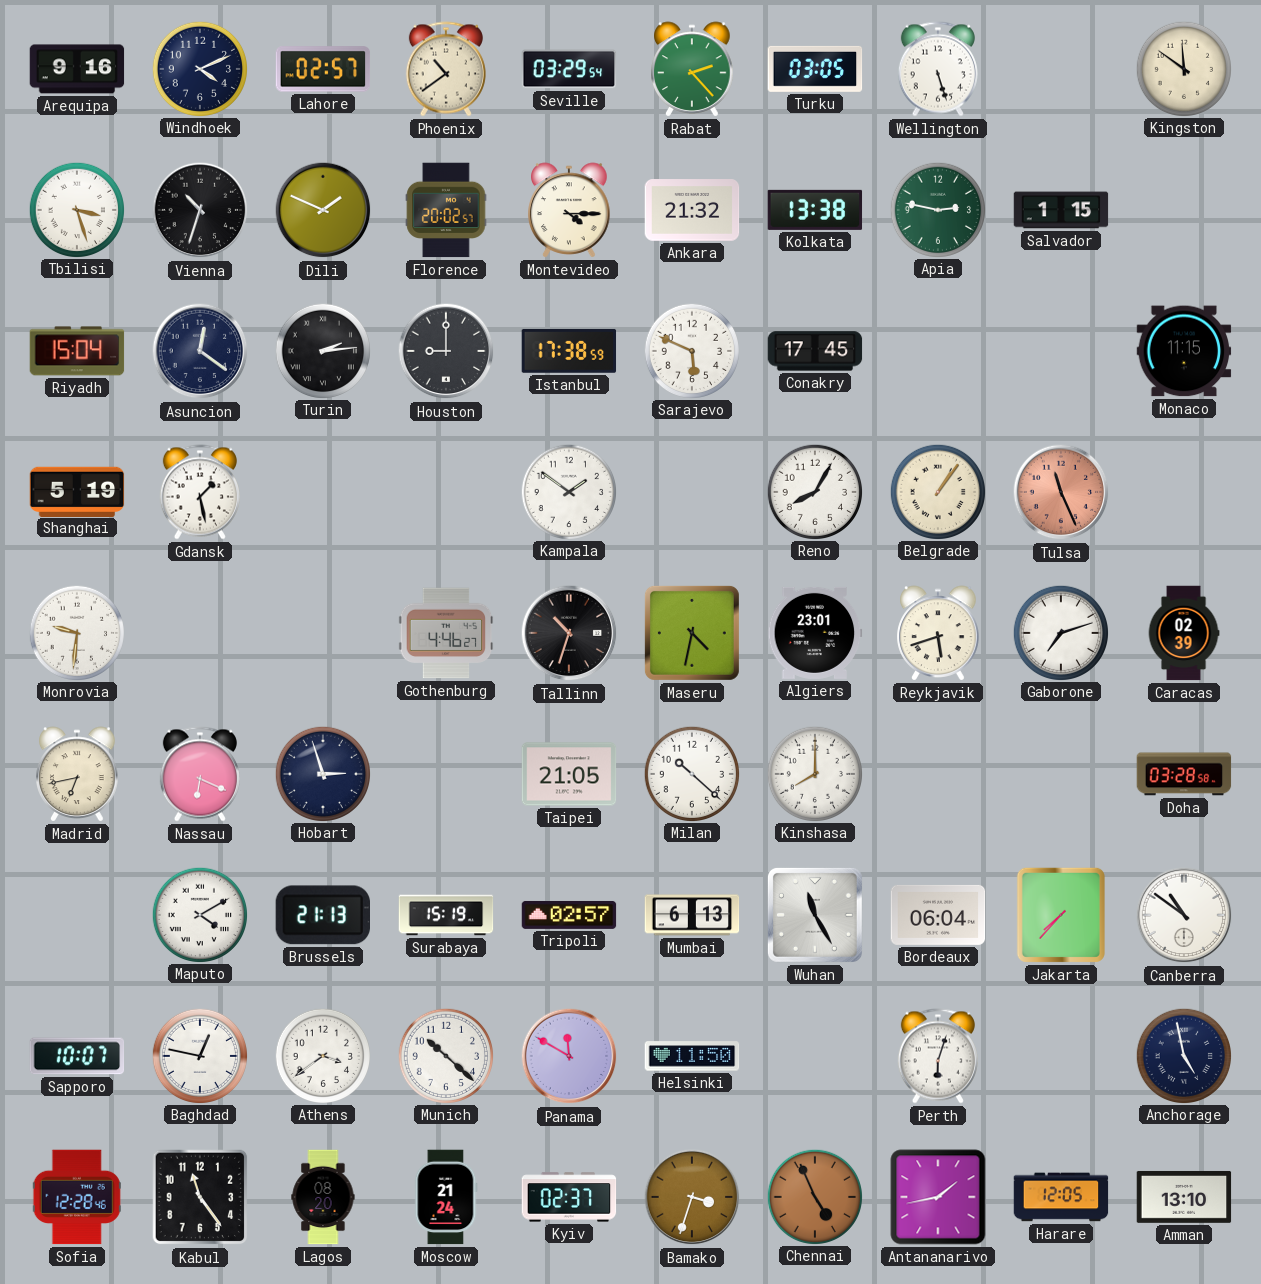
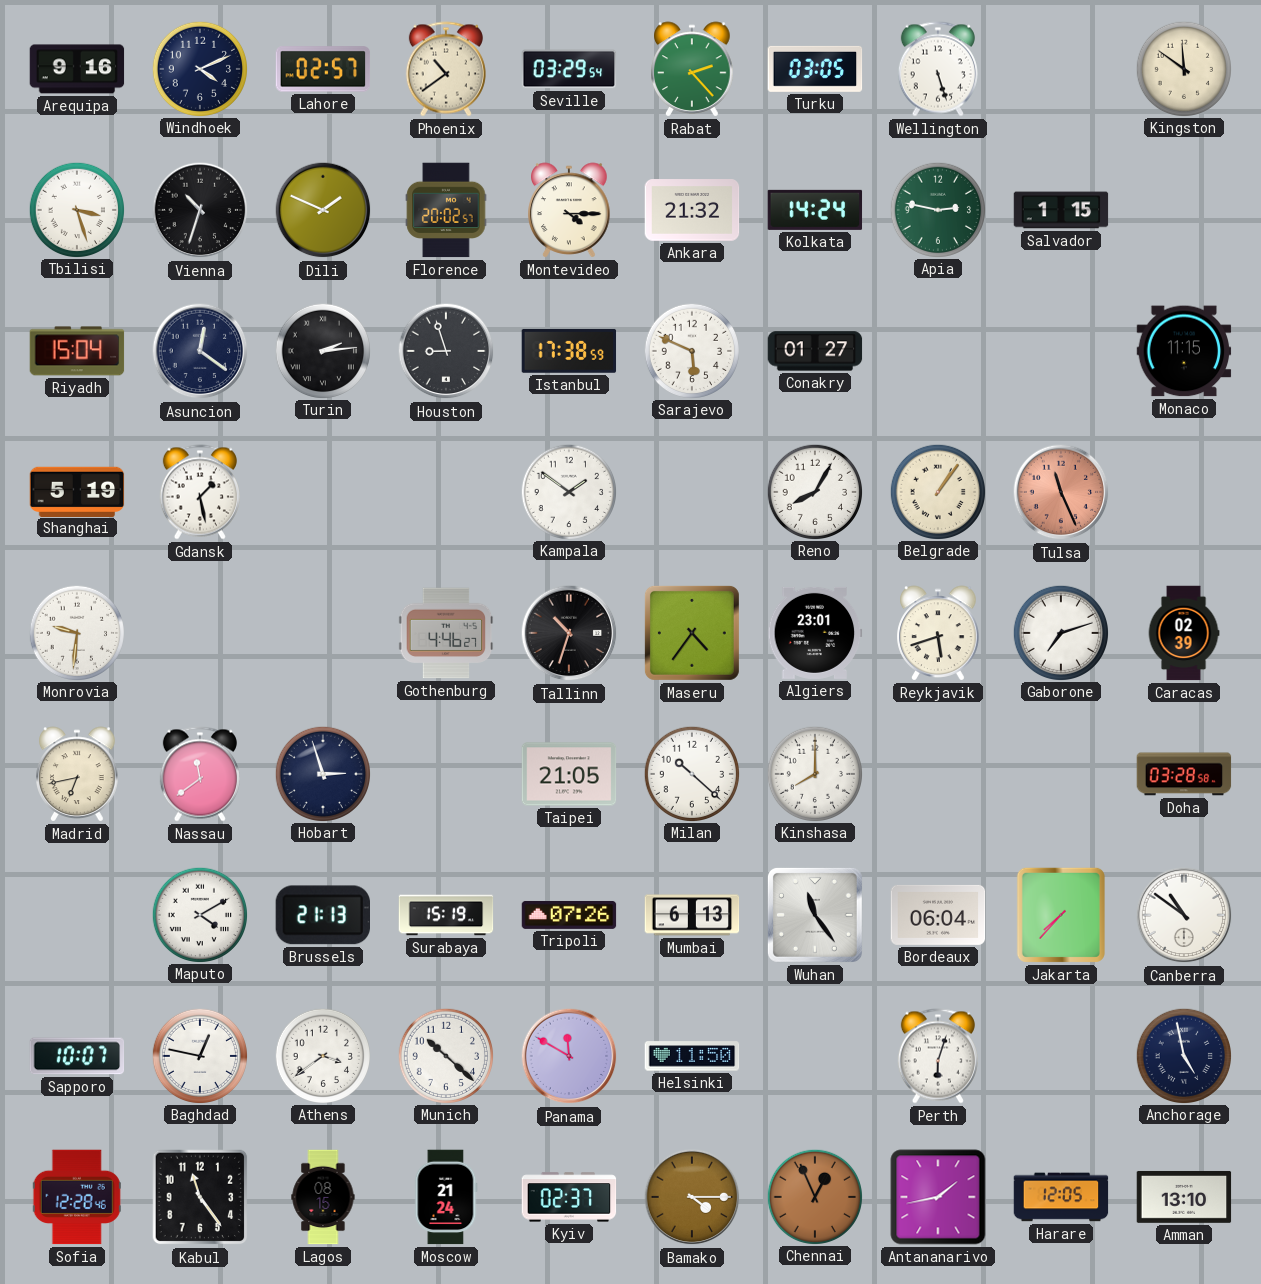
Kolkata: 13:38 -> 14:24
Houston: 9:00 -> 8:57
Conakry: 17:45 -> 01:27
Maseru: 4:32 -> 4:36
Nassau: 6:19 -> 11:39
Tripoli: 02:57 -> 07:26
Wuhan: 11:25 -> 11:24
Lagos: 08:20 -> 08:15
Bamako: 3:33 -> 4:15
Chennai: 4:56 -> 12:56
